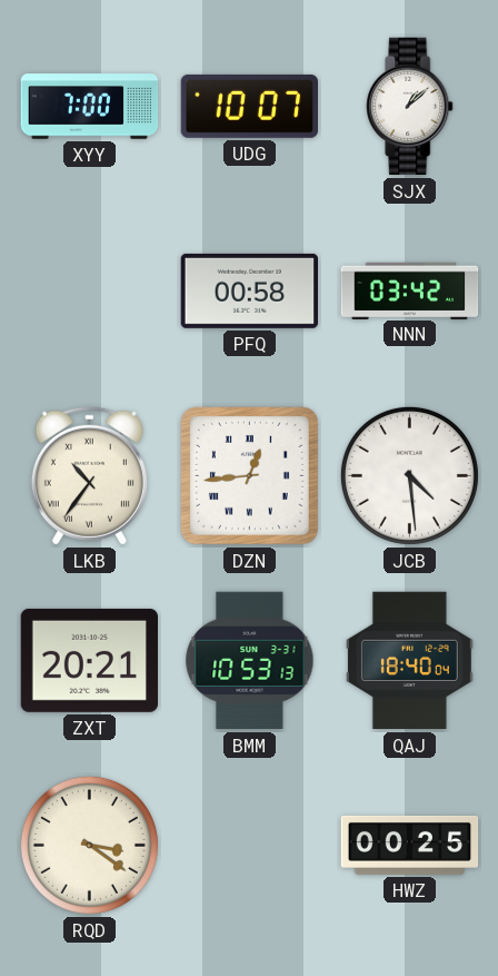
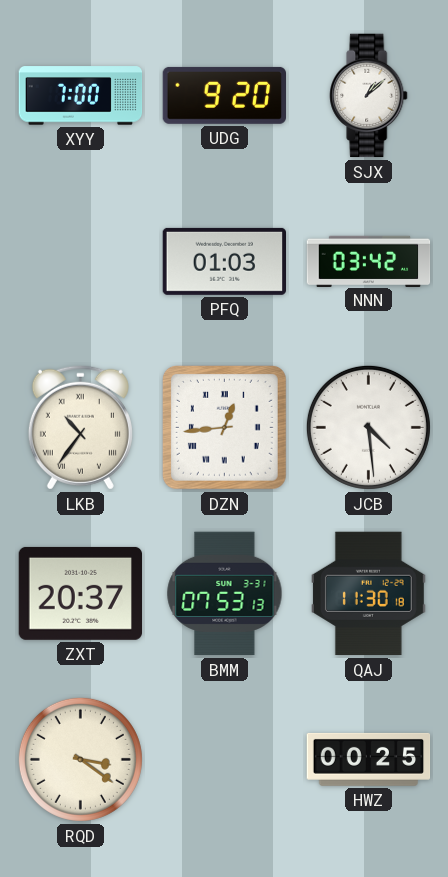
UDG: 10:07 -> 9:20
PFQ: 00:58 -> 01:03
ZXT: 20:21 -> 20:37
BMM: 10:53 -> 07:53
QAJ: 18:40 -> 11:30
